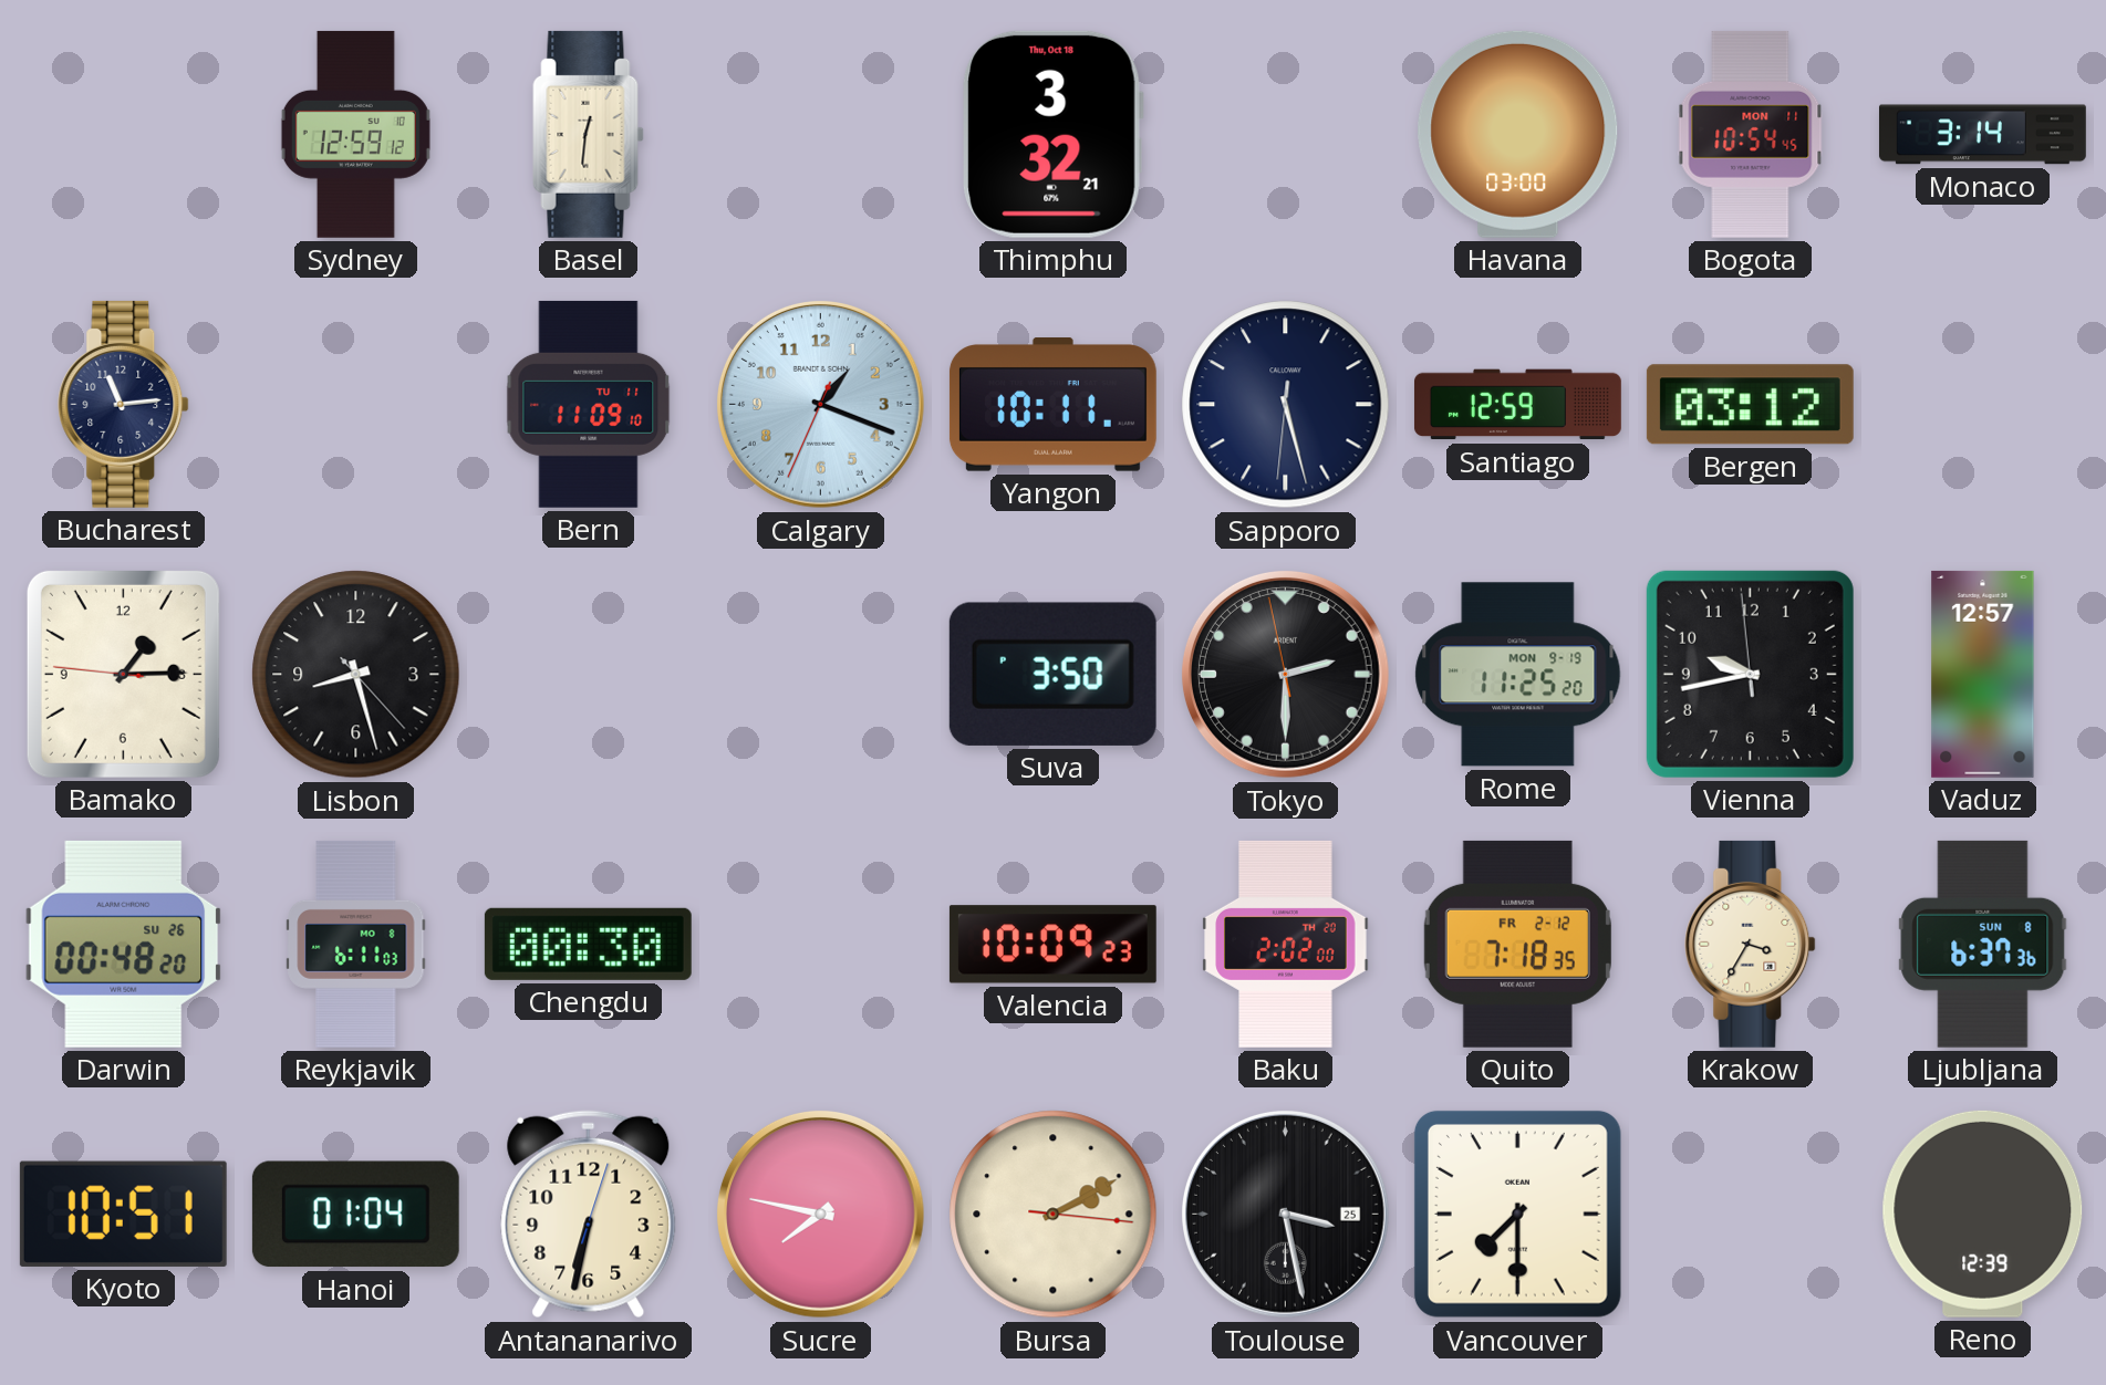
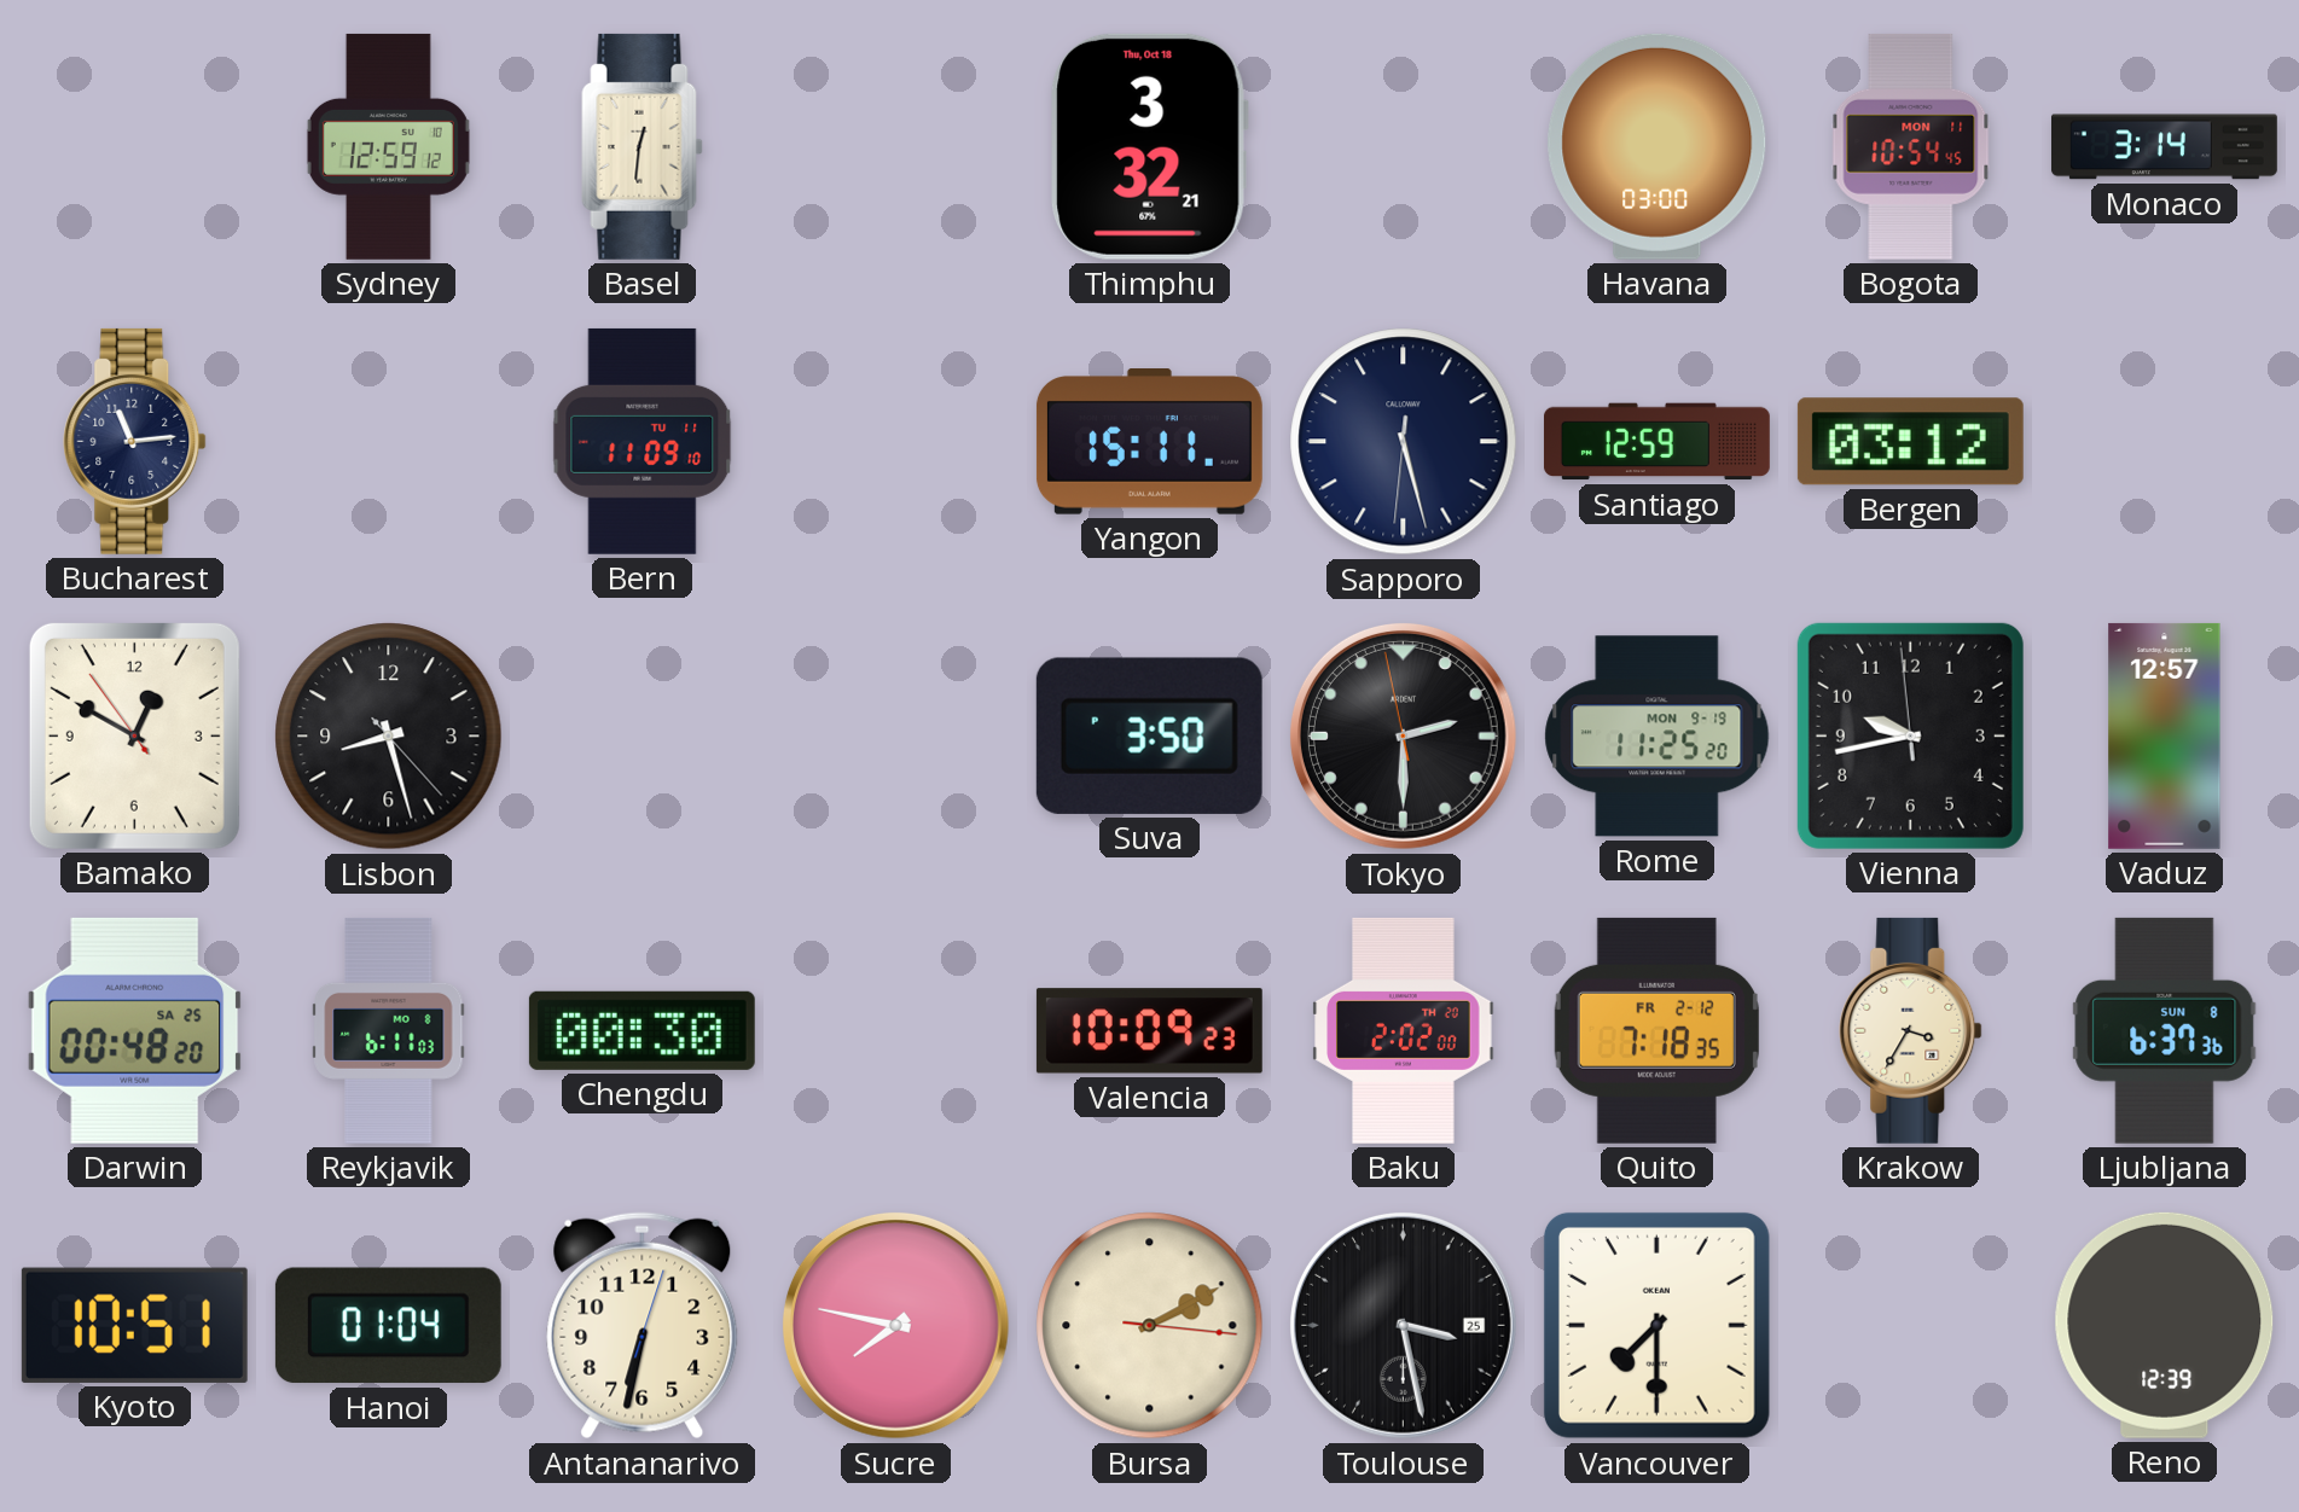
Calgary: 1:18 -> none
Yangon: 10:11 -> 15:11
Bamako: 1:14 -> 12:49
Darwin date: SU 26 -> SA 25
